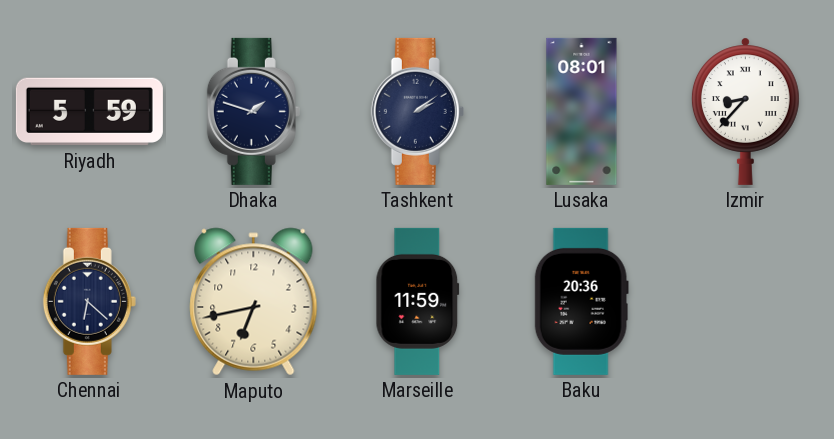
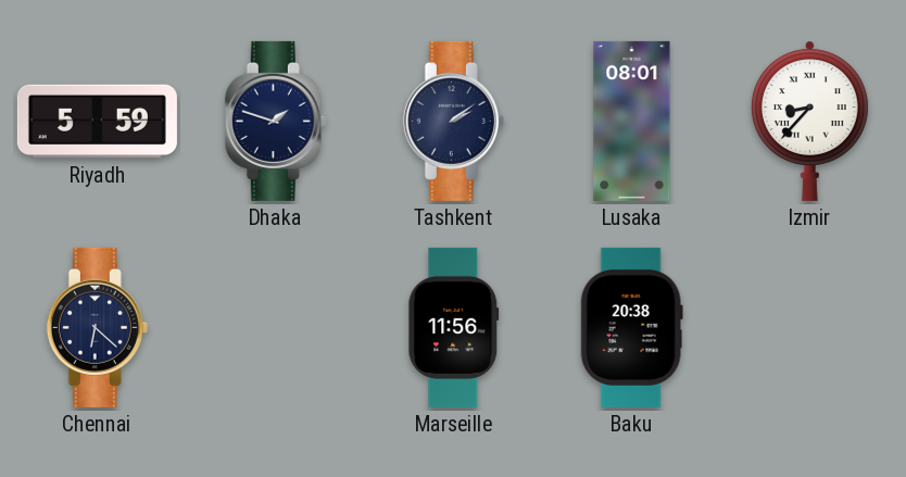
Maputo: 6:43 -> none
Marseille: 11:59 -> 11:56
Baku: 20:36 -> 20:38
